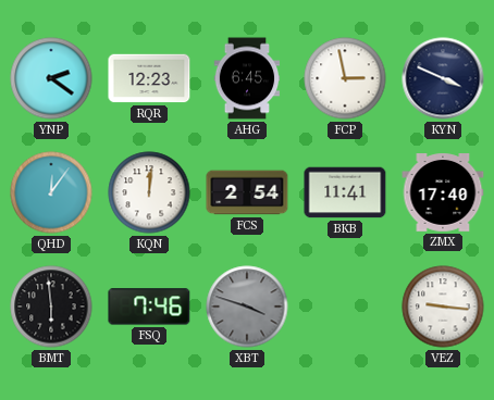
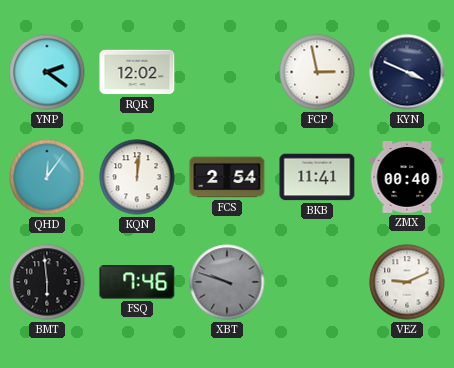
RQR: 12:23 -> 12:02
AHG: 6:45 -> none
ZMX: 17:40 -> 00:40
XBT: 3:48 -> 9:48
VEZ: 9:16 -> 9:11
